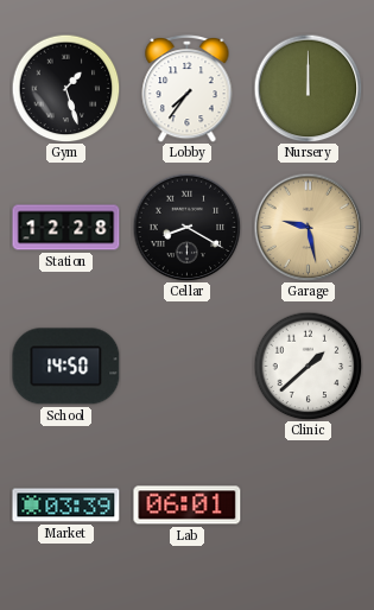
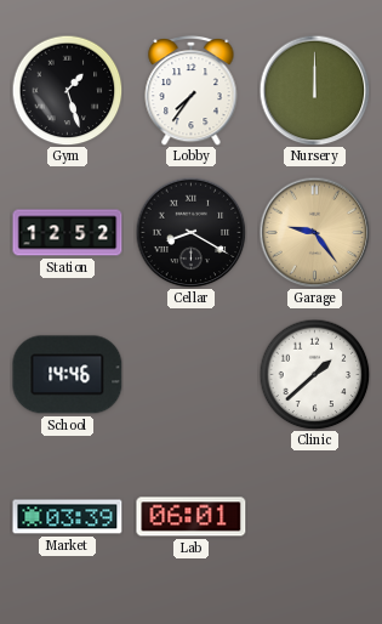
Station: 12:28 -> 12:52
Garage: 9:28 -> 9:24
School: 14:50 -> 14:46
